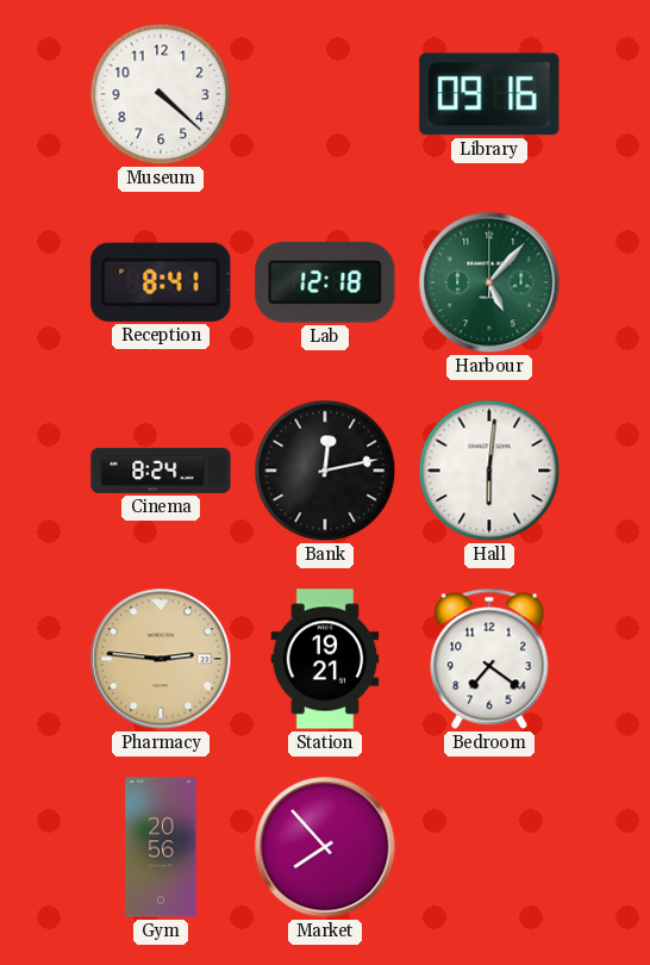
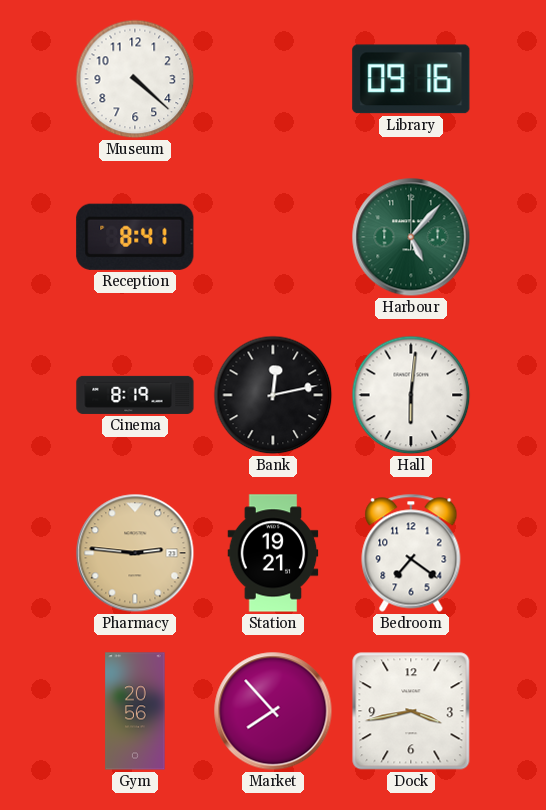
Lab: 12:18 -> none
Cinema: 8:24 -> 8:19
Dock: none -> 3:43
